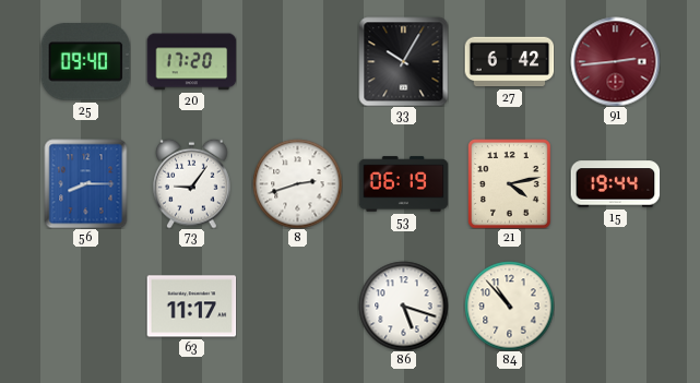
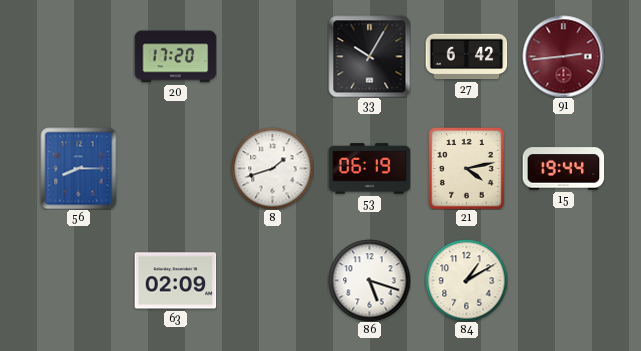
25: 09:40 -> none
73: 9:06 -> none
8: 2:42 -> 1:42
63: 11:17 -> 02:09
84: 10:53 -> 1:10
